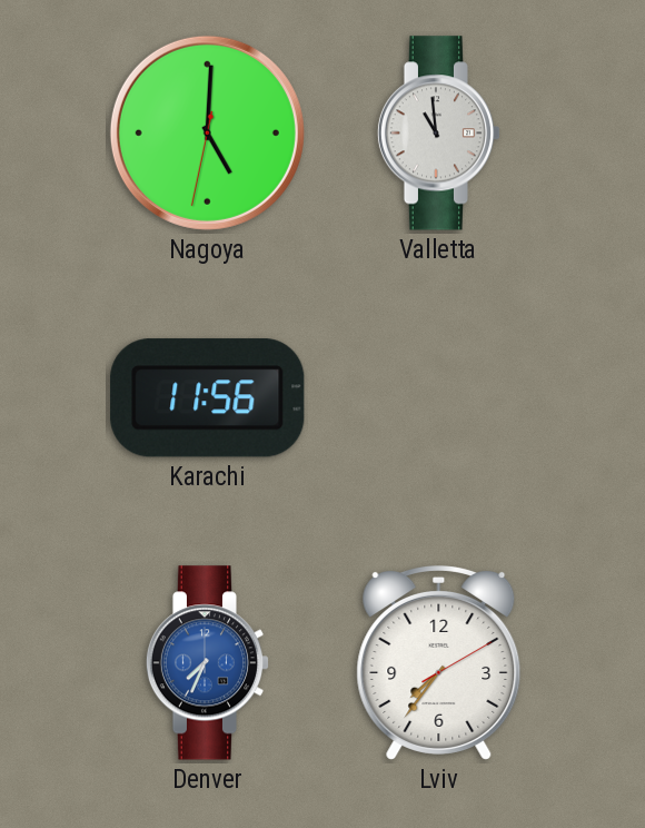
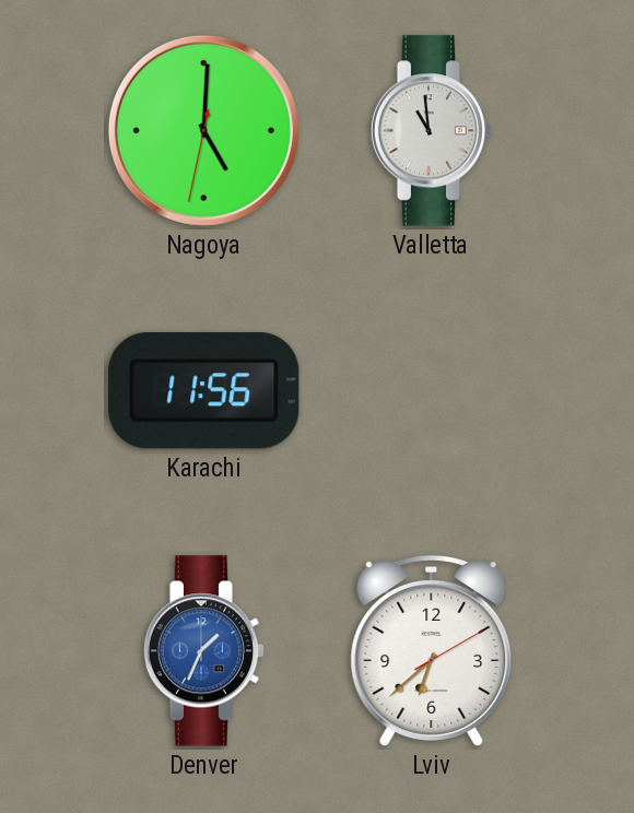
Denver: 7:34 -> 1:34
Lviv: 7:36 -> 6:38
